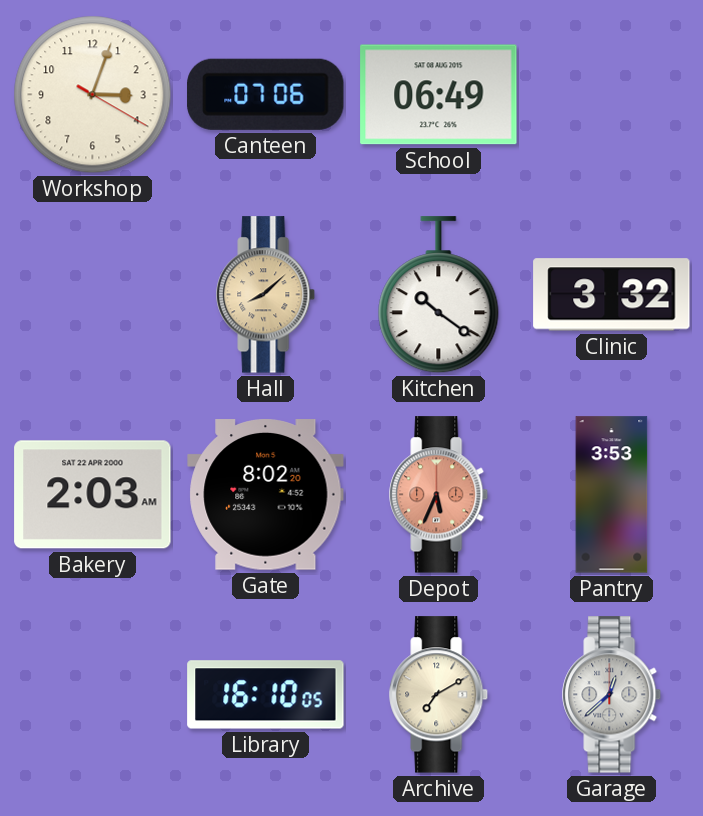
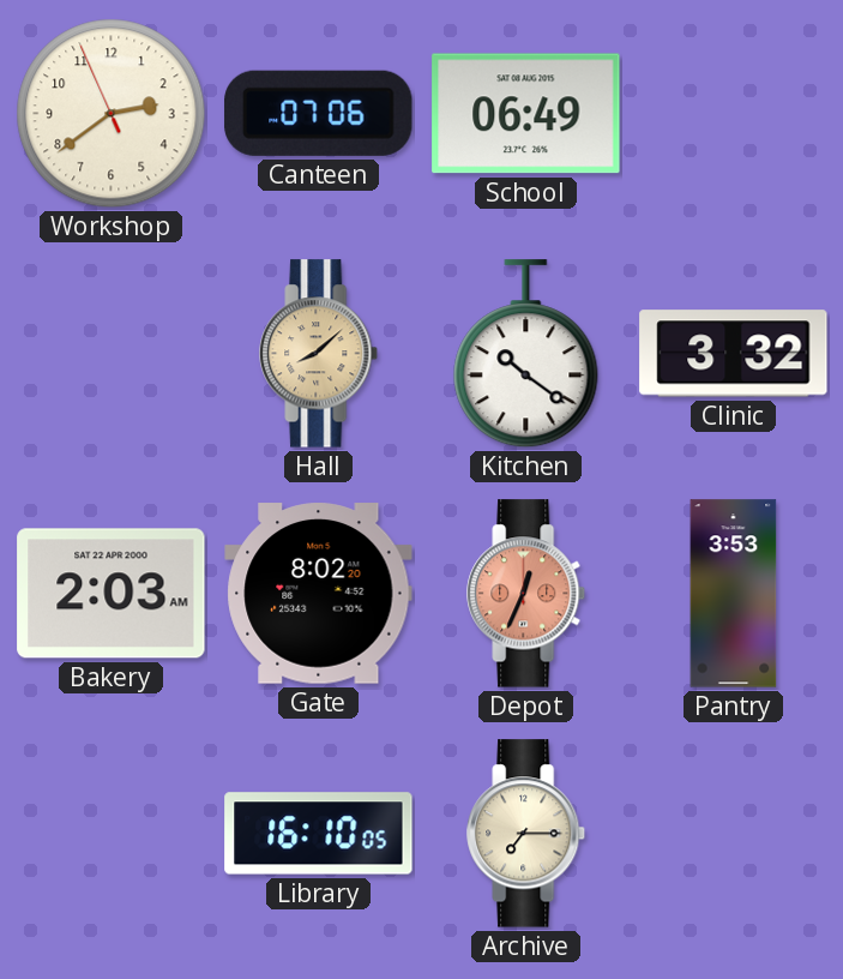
Workshop: 3:03 -> 2:38
Depot: 5:34 -> 12:34
Archive: 7:10 -> 7:15
Garage: 12:38 -> none
